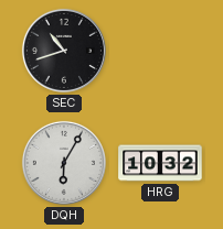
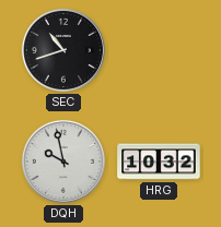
DQH: 6:05 -> 9:58
